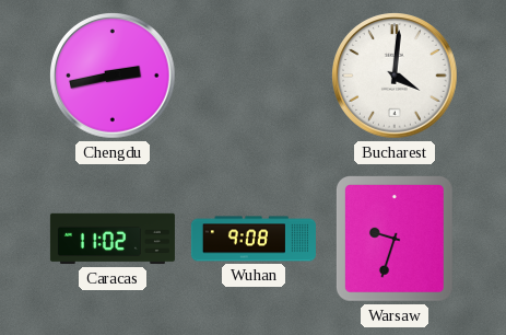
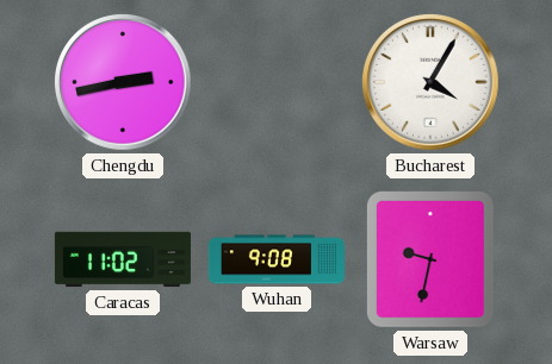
Bucharest: 4:01 -> 4:05
Warsaw: 9:33 -> 9:32
